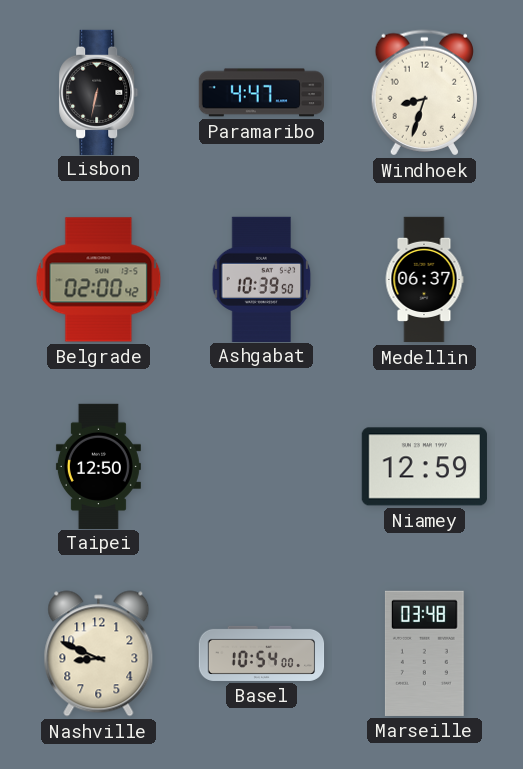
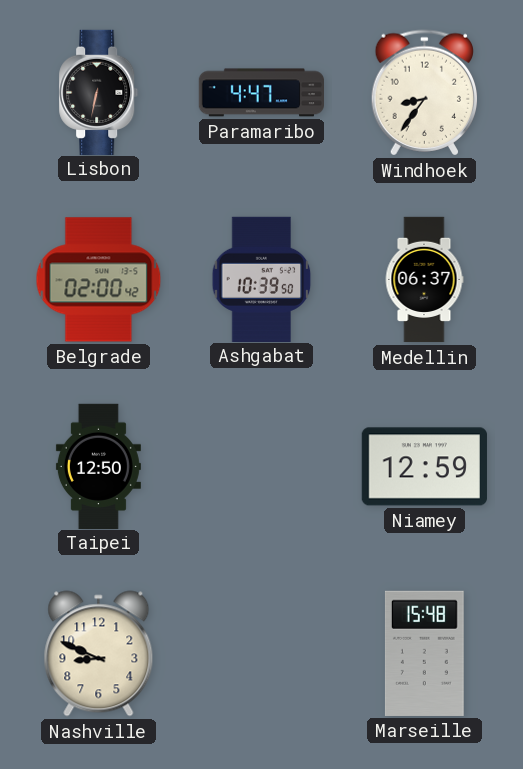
Windhoek: 8:33 -> 8:36
Basel: 10:54 -> none
Marseille: 03:48 -> 15:48
